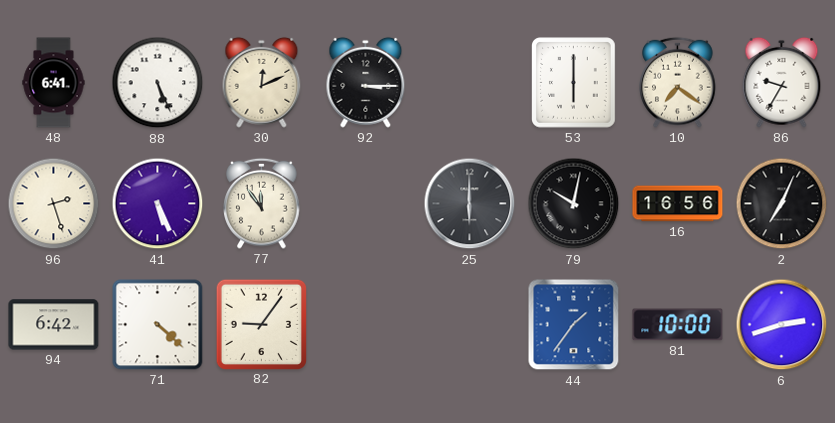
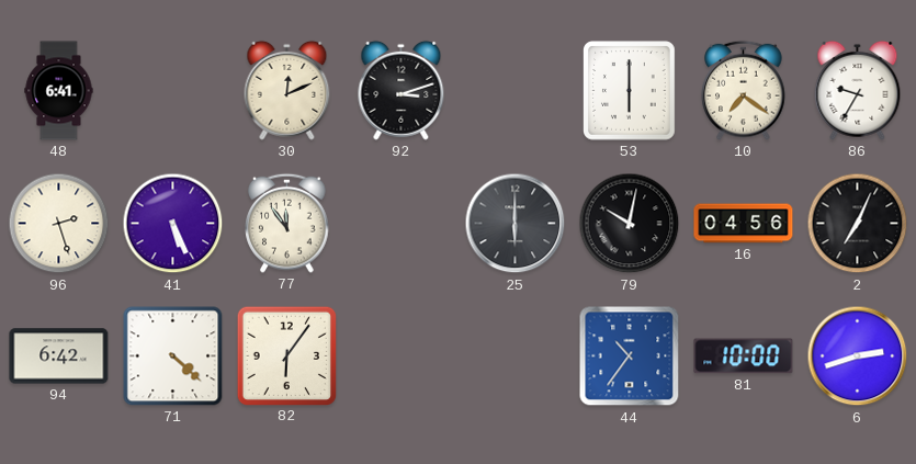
88: 5:26 -> none
92: 3:15 -> 3:12
16: 16:56 -> 04:56
82: 9:06 -> 6:06
44: 1:36 -> 10:36
